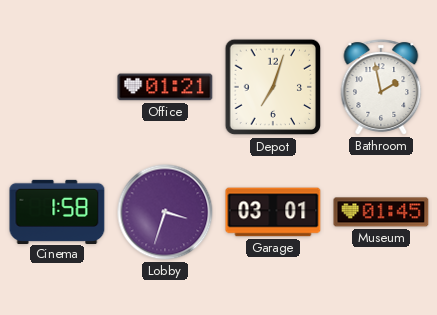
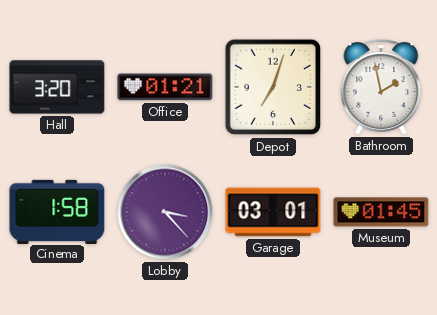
Hall: none -> 3:20
Lobby: 3:33 -> 3:23
